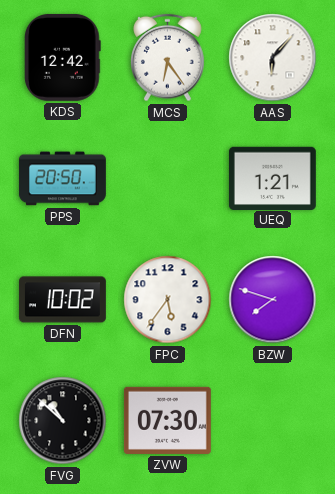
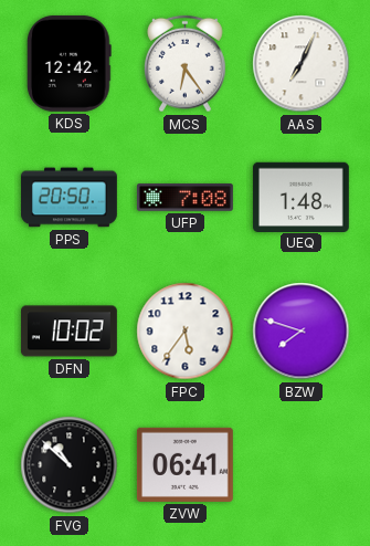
AAS: 6:07 -> 7:04
UFP: none -> 7:08
UEQ: 1:21 -> 1:48
ZVW: 07:30 -> 06:41
